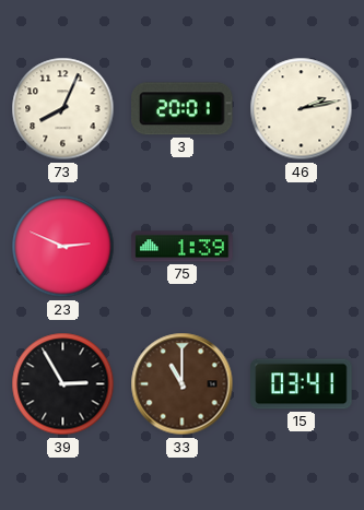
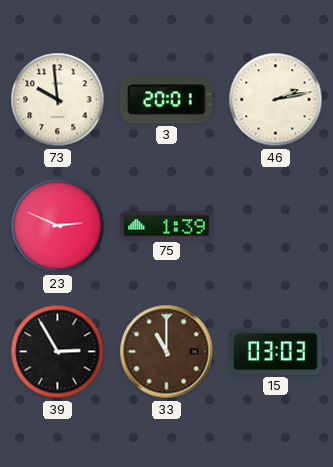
73: 8:04 -> 9:59
15: 03:41 -> 03:03
